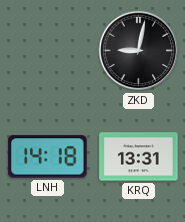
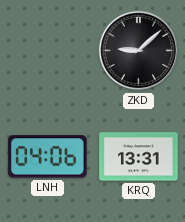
ZKD: 9:02 -> 9:08
LNH: 14:18 -> 04:06
